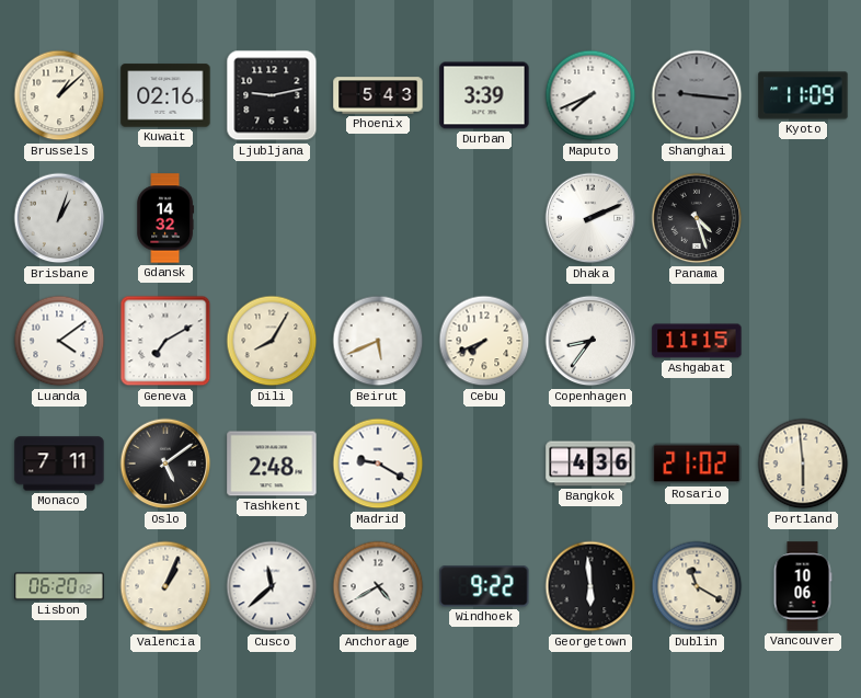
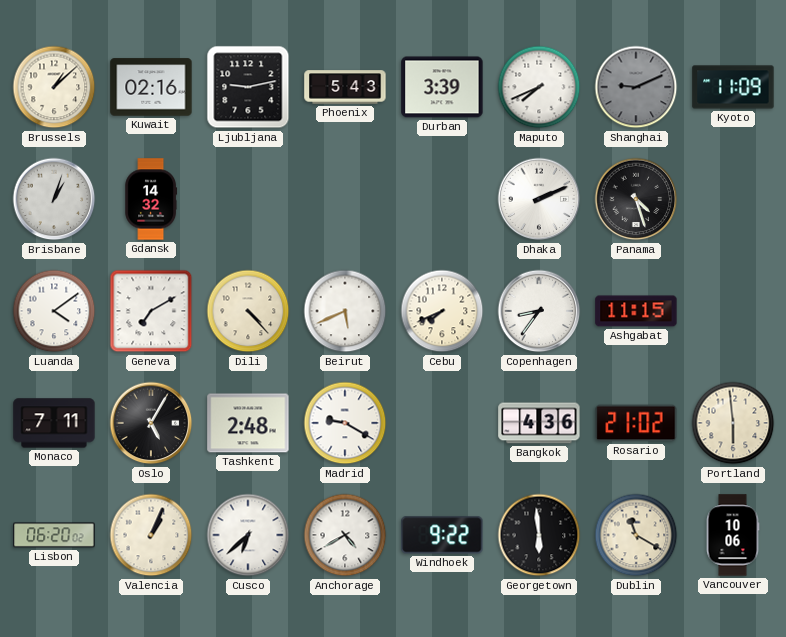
Shanghai: 9:16 -> 9:11
Dili: 8:05 -> 4:23
Oslo: 5:09 -> 5:05
Cusco: 11:38 -> 6:38
